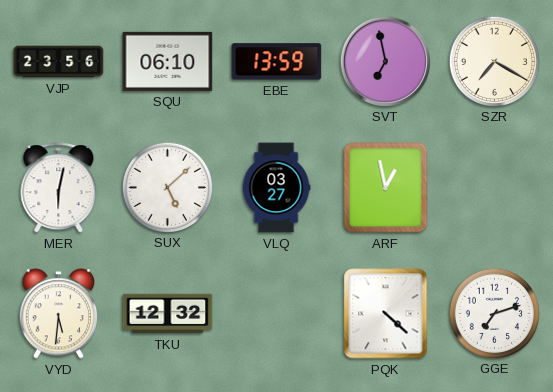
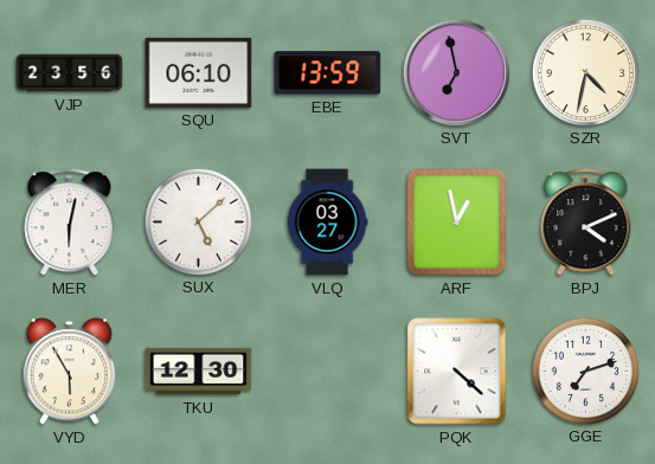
SZR: 7:20 -> 4:32
BPJ: none -> 4:11
VYD: 5:31 -> 5:55
TKU: 12:32 -> 12:30
